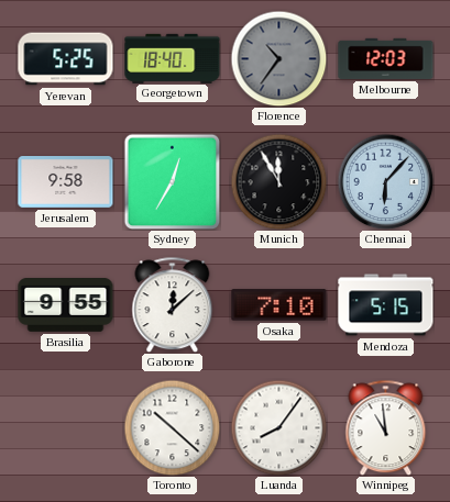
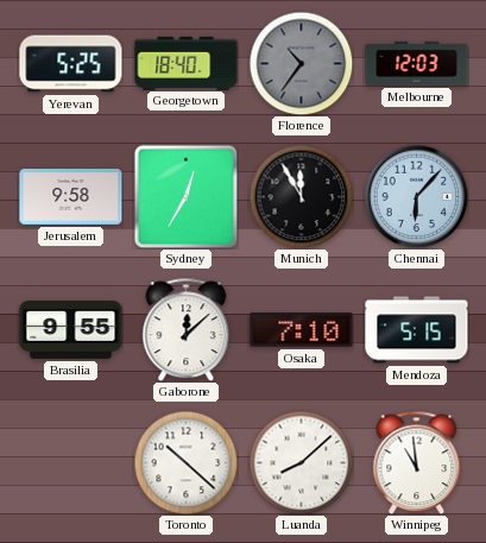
Luanda: 8:06 -> 8:08
